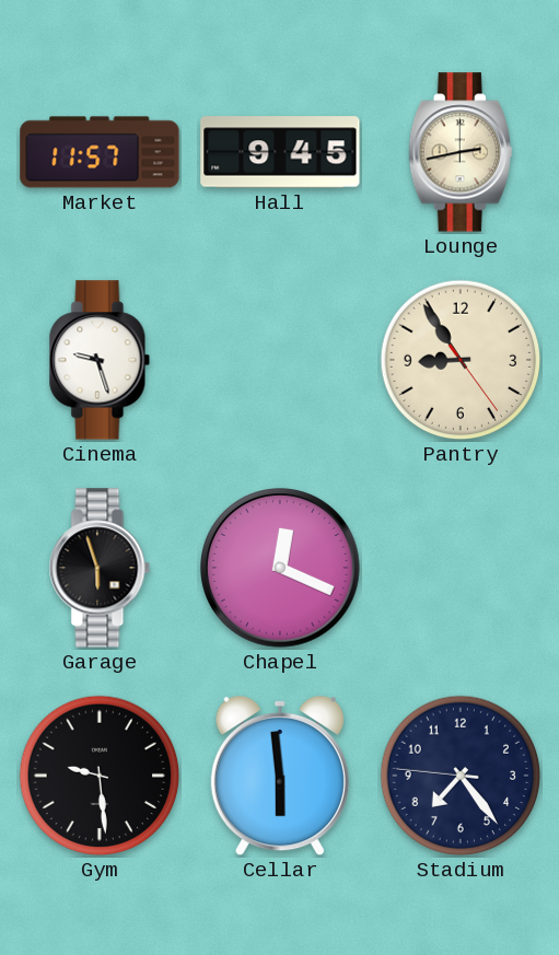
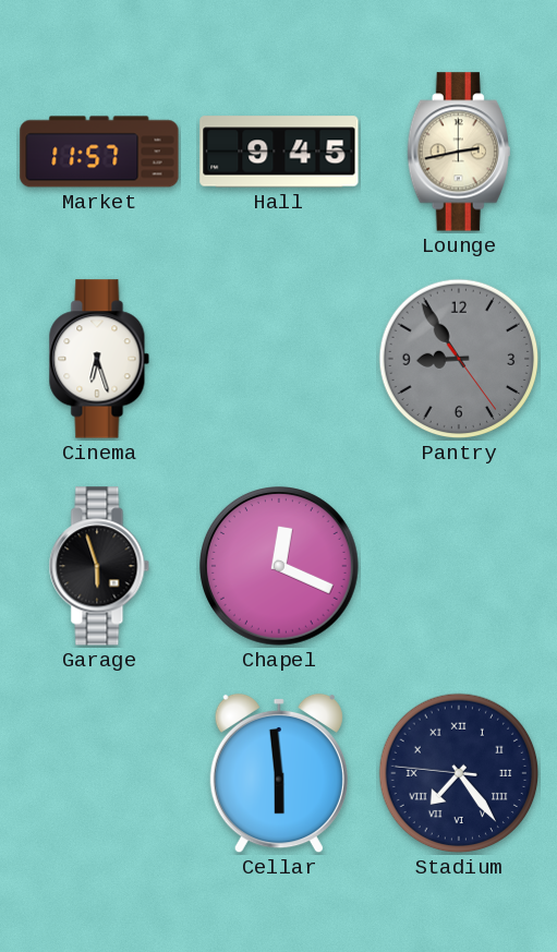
Cinema: 9:27 -> 6:27
Pantry dial: cream -> grey
Gym: 9:29 -> none
Stadium numerals: Arabic -> Roman
